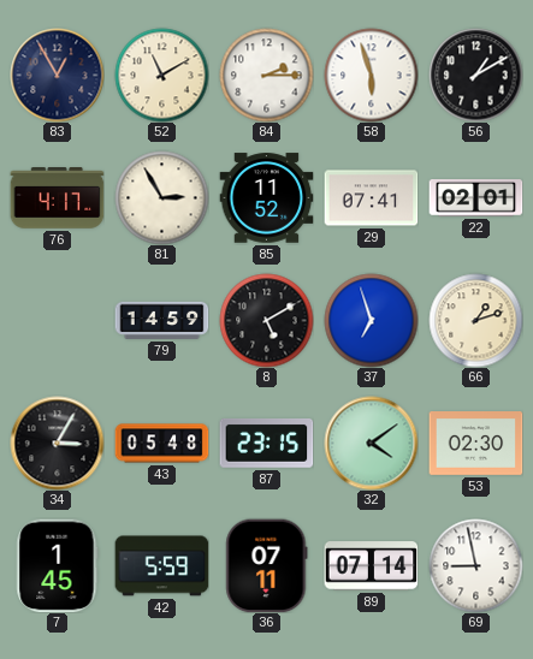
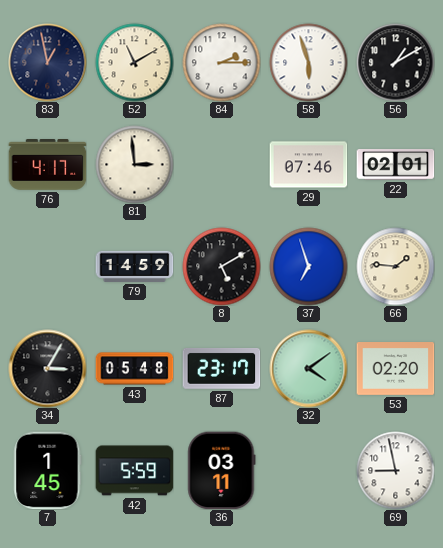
83: 12:55 -> 12:58
81: 2:55 -> 2:59
85: 11:52 -> none
29: 07:41 -> 07:46
66: 1:12 -> 1:46
87: 23:15 -> 23:17
53: 02:30 -> 02:20
36: 07:11 -> 03:11
89: 07:14 -> none
